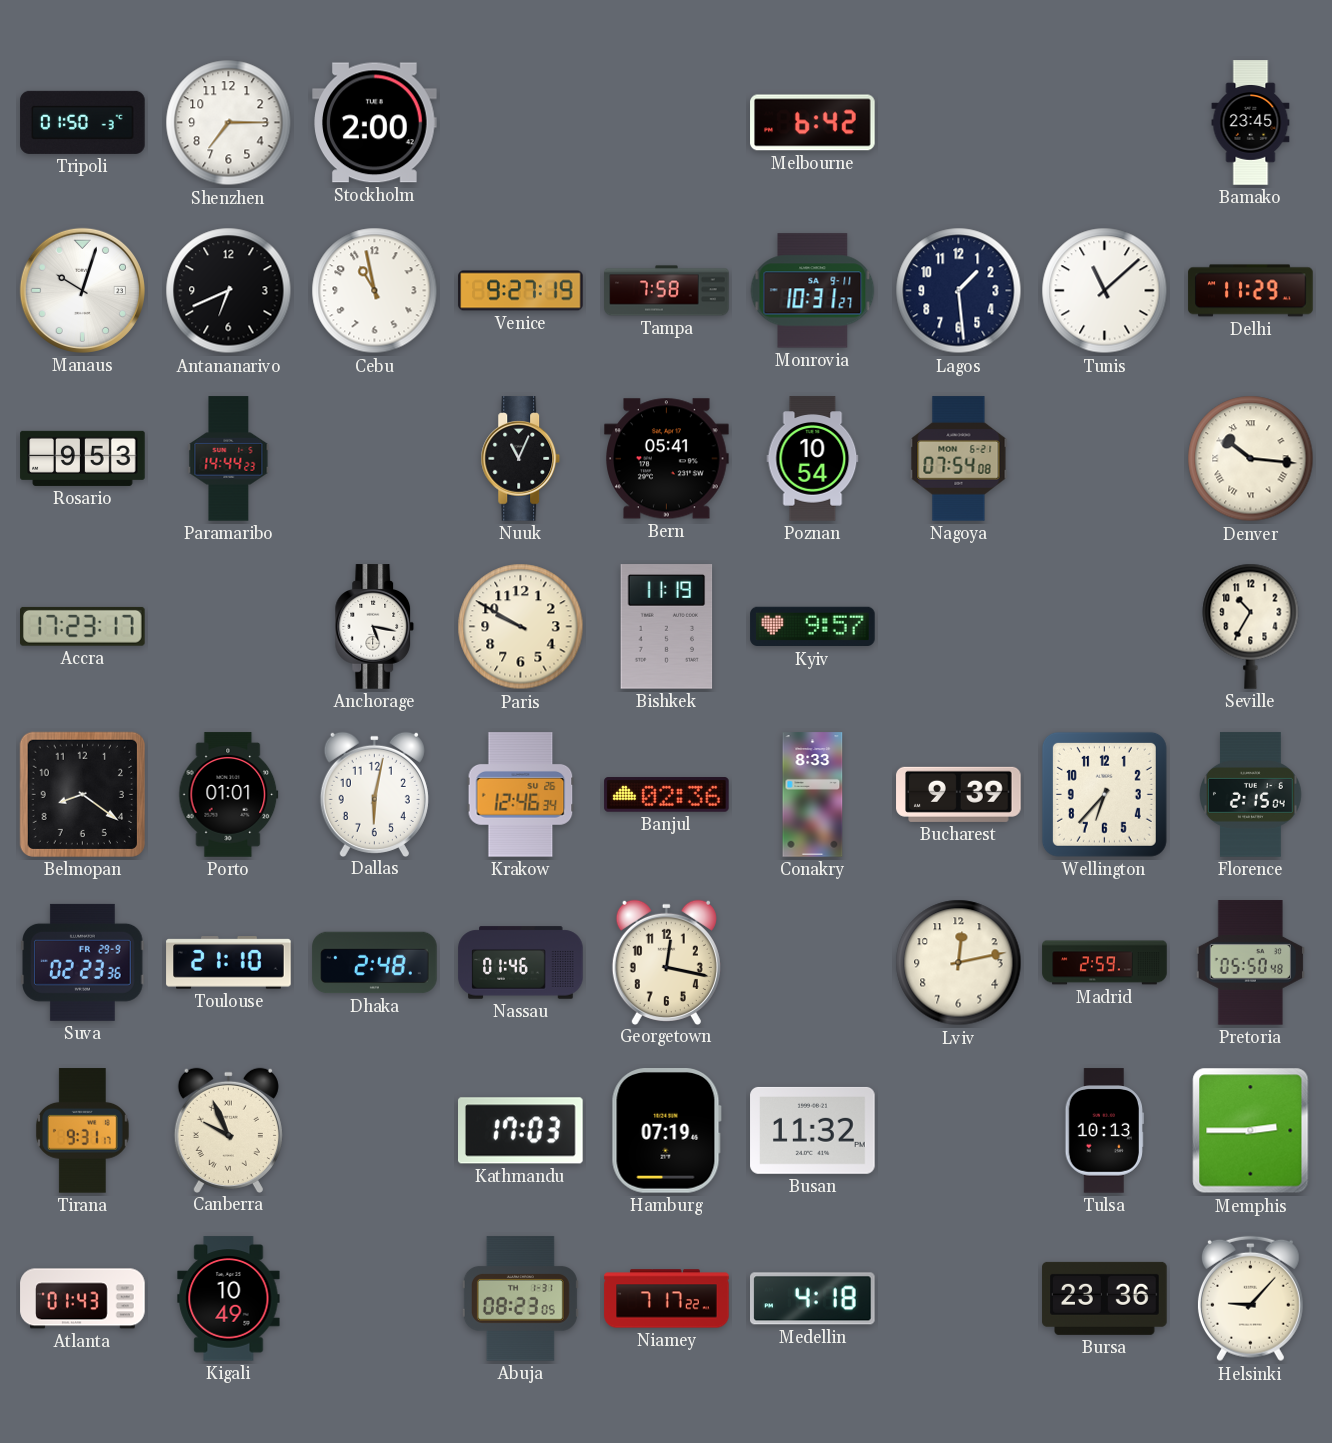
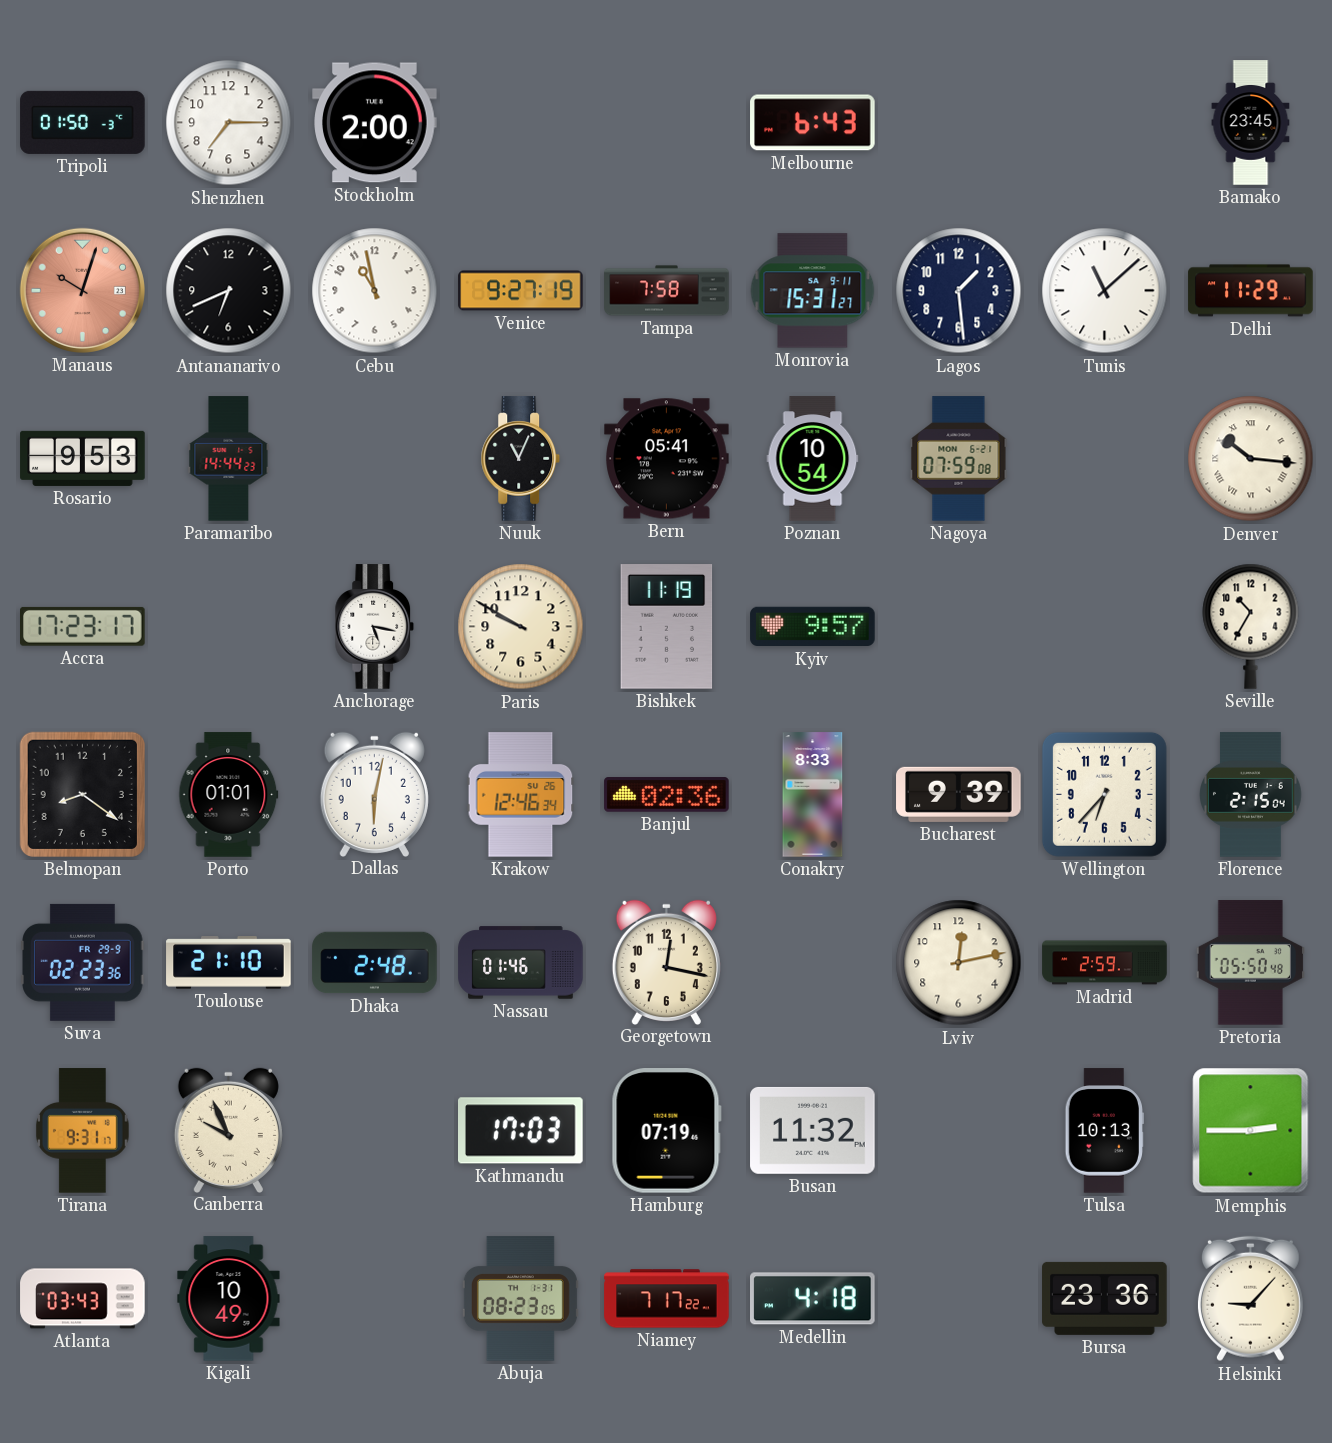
Melbourne: 6:42 -> 6:43
Manaus dial: white -> salmon
Monrovia: 10:31 -> 15:31
Nagoya: 07:54 -> 07:59
Atlanta: 01:43 -> 03:43
